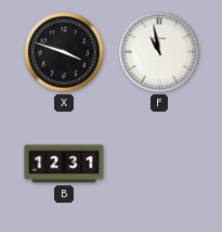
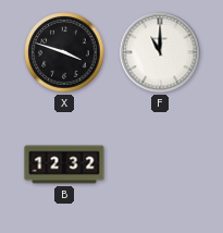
F: 10:58 -> 11:00
B: 12:31 -> 12:32
